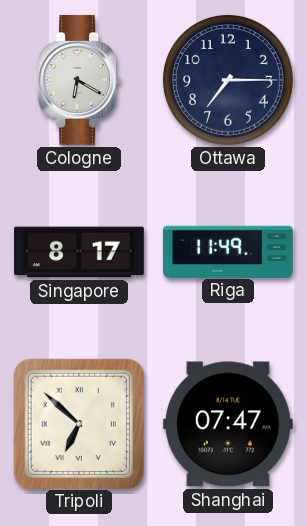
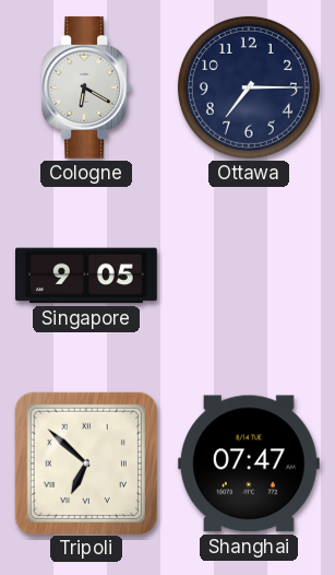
Singapore: 8:17 -> 9:05
Riga: 11:49 -> none
